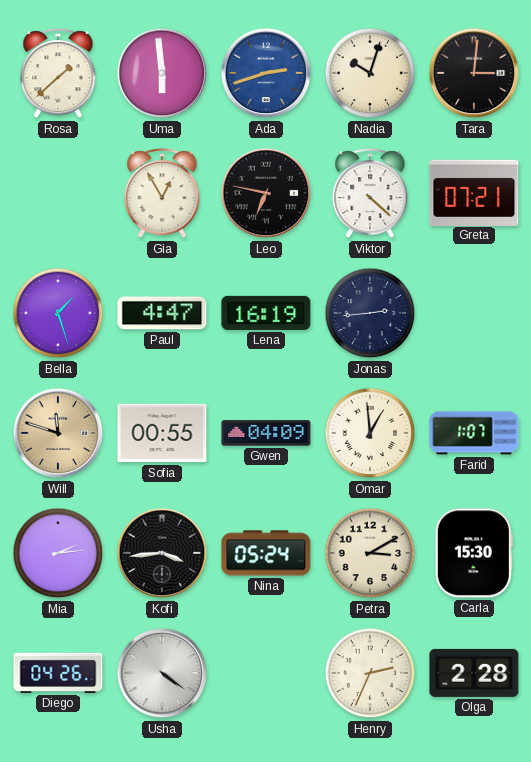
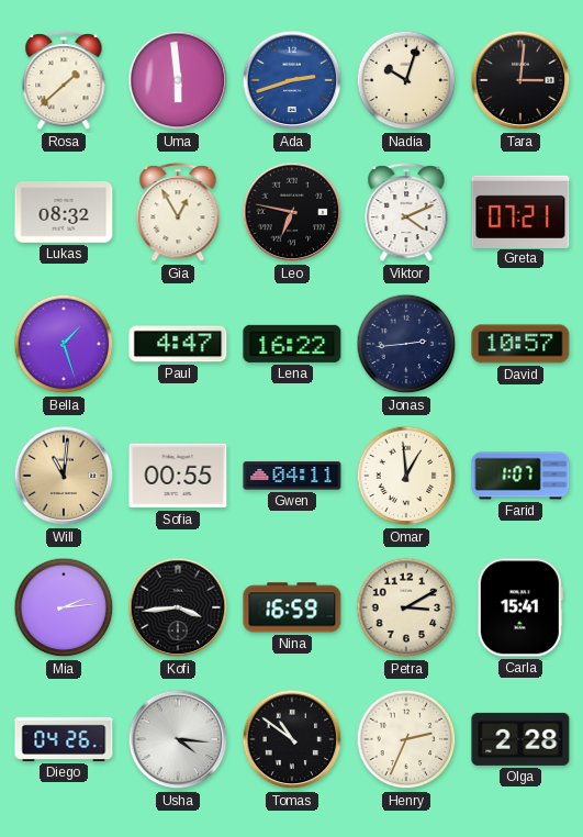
Lukas: none -> 08:32
Viktor: 4:22 -> 4:11
Lena: 16:19 -> 16:22
David: none -> 10:57
Will: 11:48 -> 11:01
Gwen: 04:09 -> 04:11
Nina: 05:24 -> 16:59
Carla: 15:30 -> 15:41
Usha: 4:21 -> 4:16
Tomas: none -> 10:51
